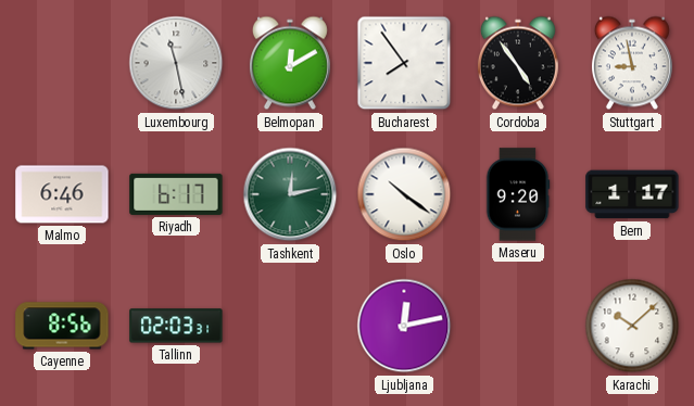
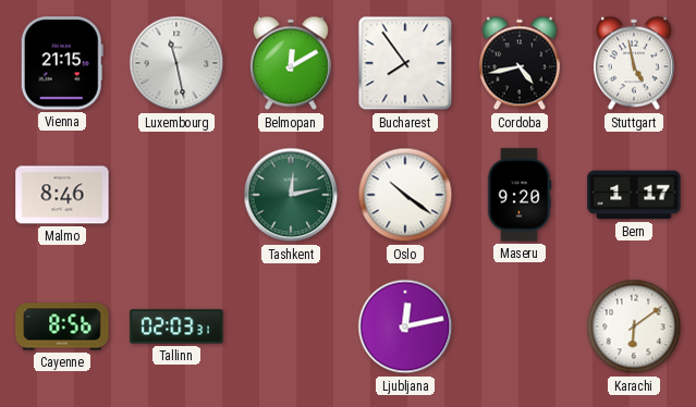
Vienna: none -> 21:15
Cordoba: 4:54 -> 4:43
Stuttgart: 8:58 -> 4:58
Malmo: 6:46 -> 8:46
Riyadh: 6:17 -> none
Karachi: 10:08 -> 6:09
